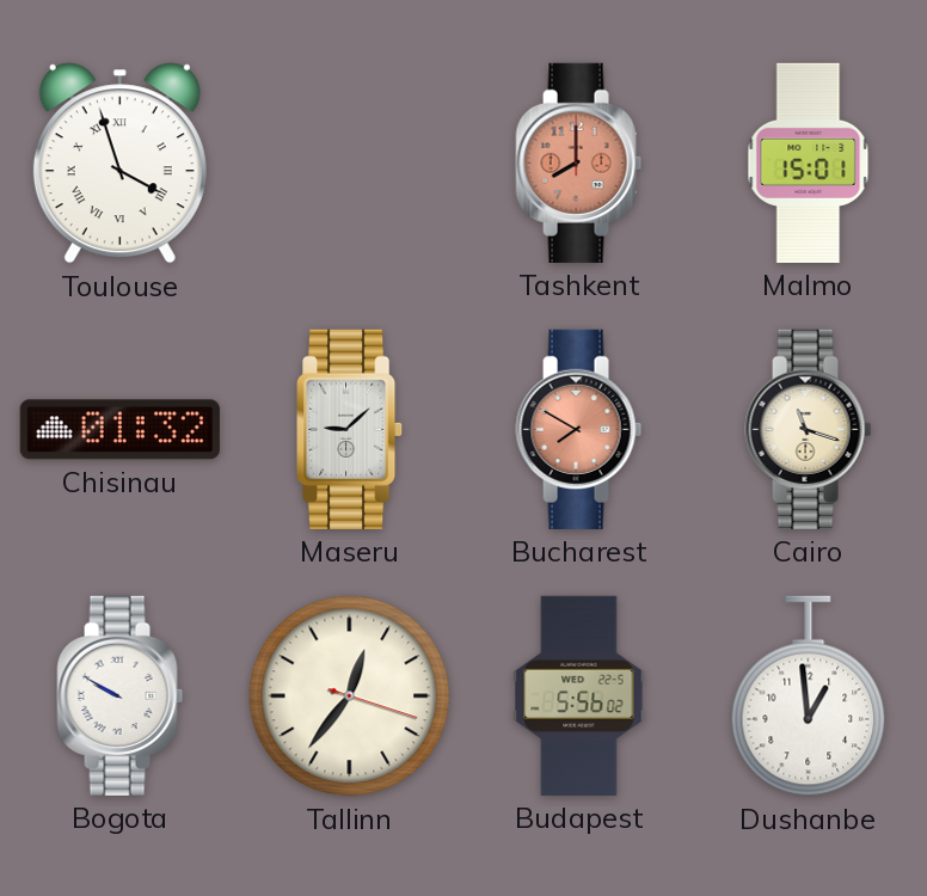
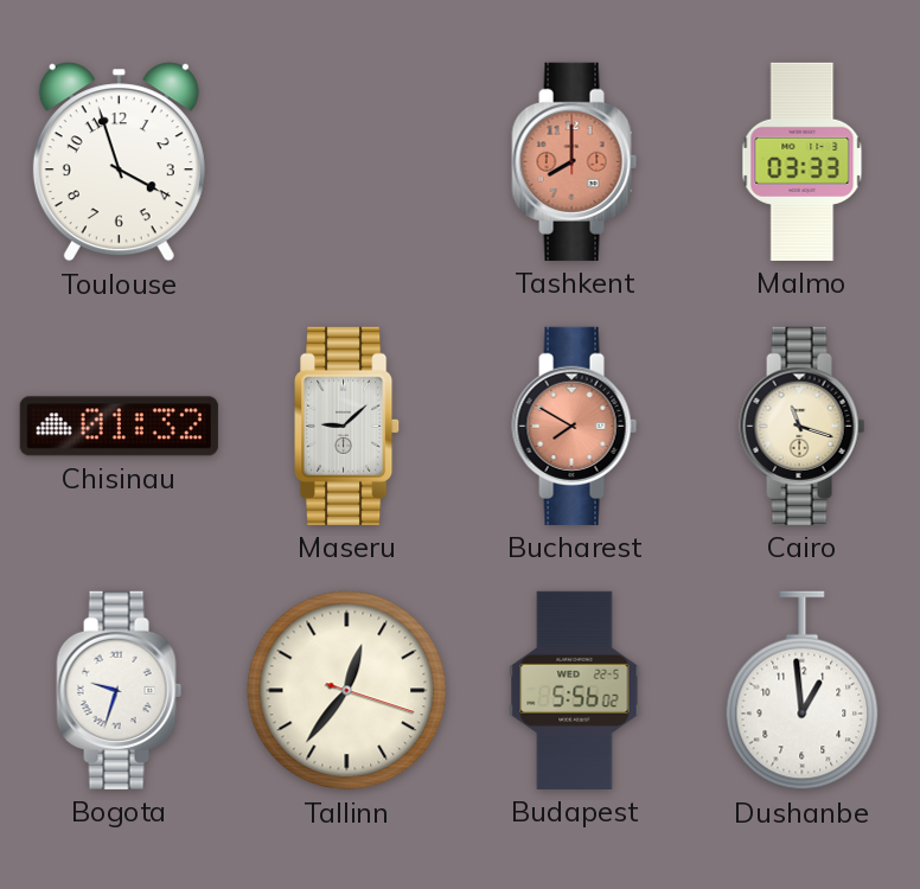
Toulouse numerals: Roman -> Arabic
Malmo: 15:01 -> 03:33
Bogota: 9:50 -> 9:33
